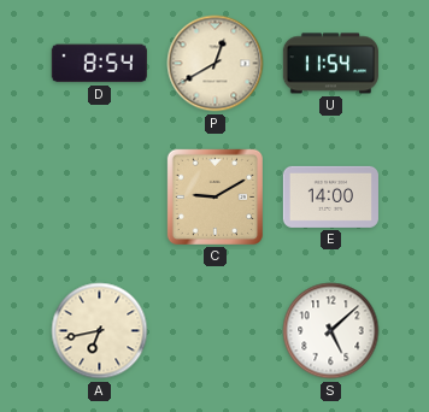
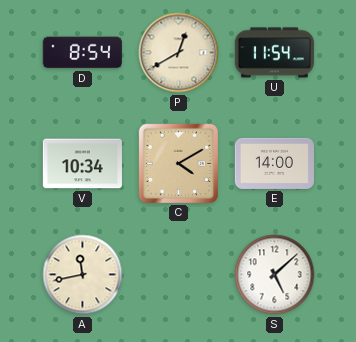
V: none -> 10:34
C: 9:10 -> 4:10
A: 6:43 -> 11:43
